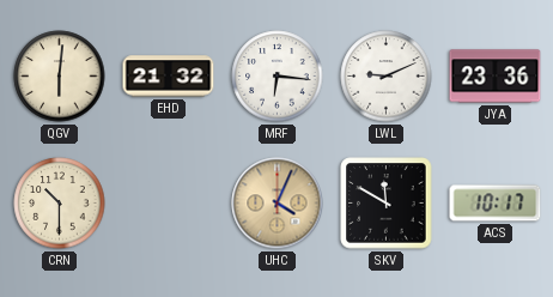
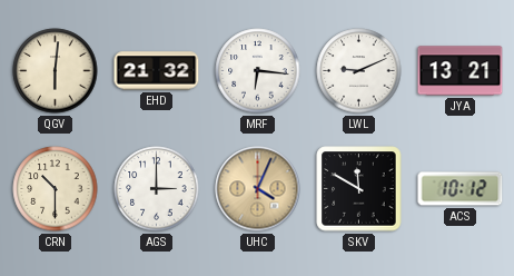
JYA: 23:36 -> 13:21
AGS: none -> 3:00
ACS: 10:17 -> 10:12
